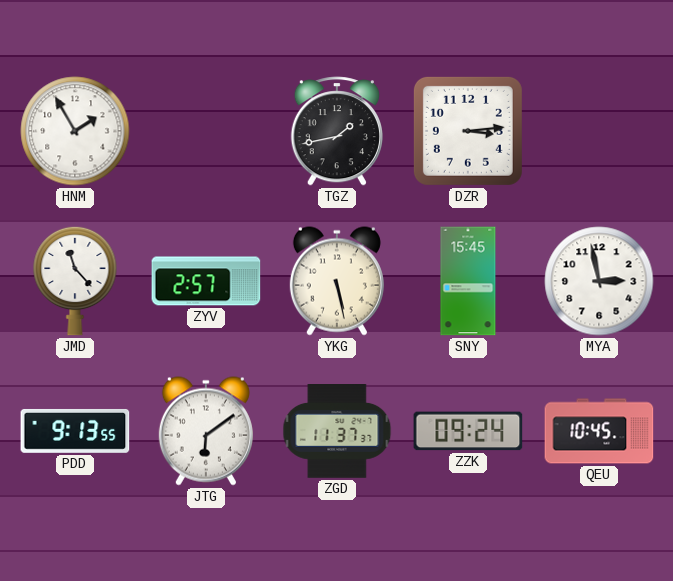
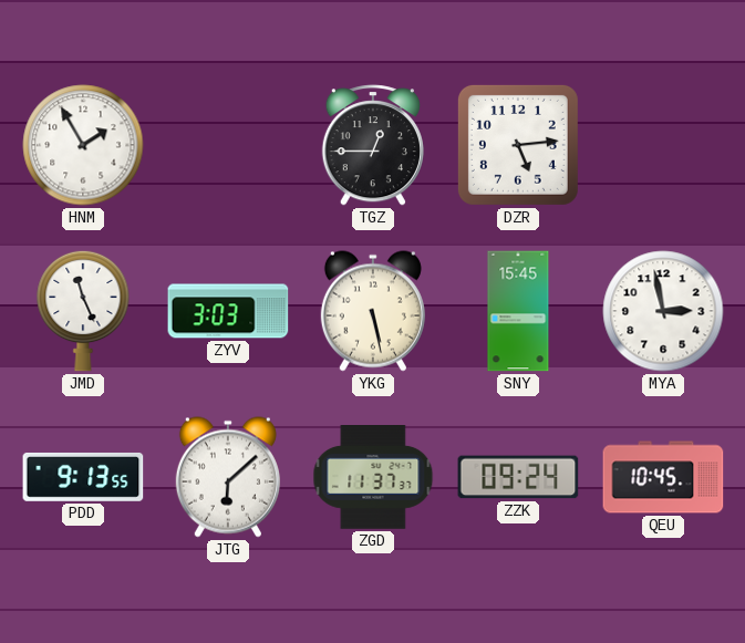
TGZ: 1:43 -> 12:45
DZR: 3:14 -> 5:14
JMD: 11:23 -> 11:26
ZYV: 2:57 -> 3:03
JTG: 6:09 -> 6:08
